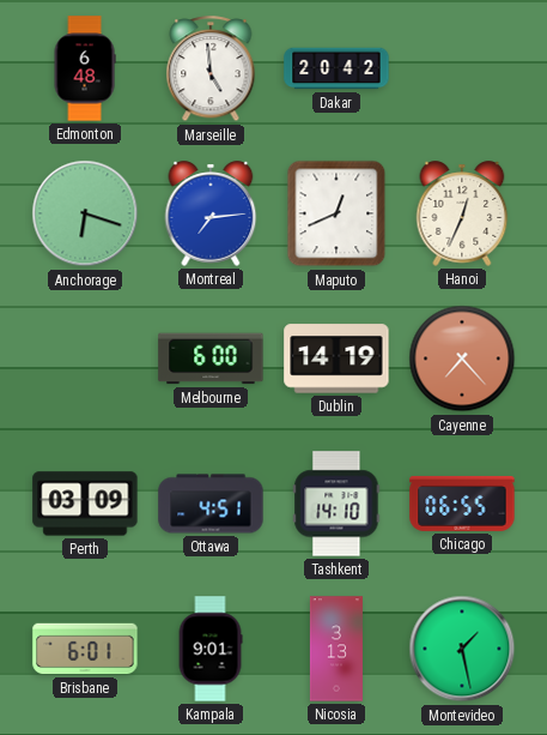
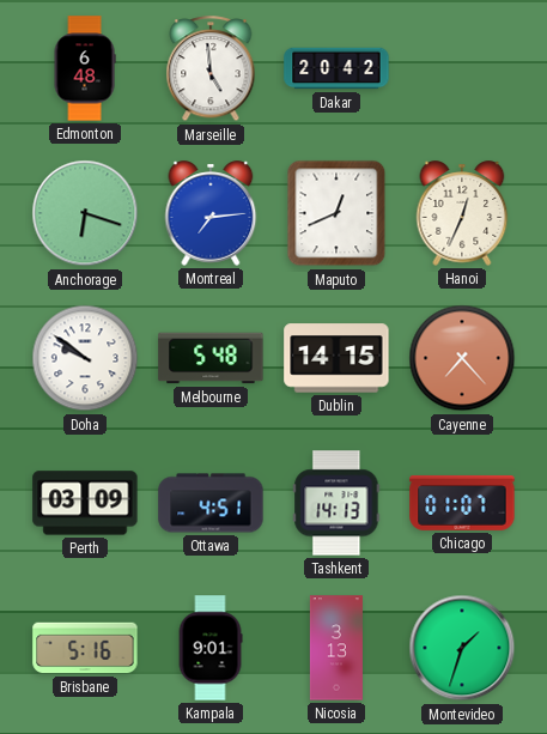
Doha: none -> 9:51
Melbourne: 6:00 -> 5:48
Dublin: 14:19 -> 14:15
Tashkent: 14:10 -> 14:13
Chicago: 06:55 -> 01:07
Brisbane: 6:01 -> 5:16
Montevideo: 1:28 -> 1:33
